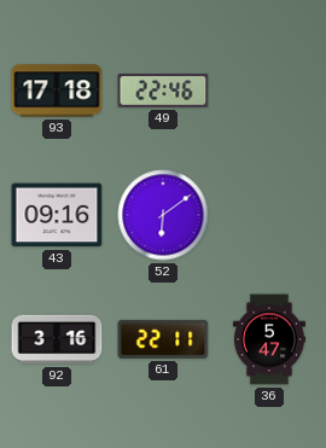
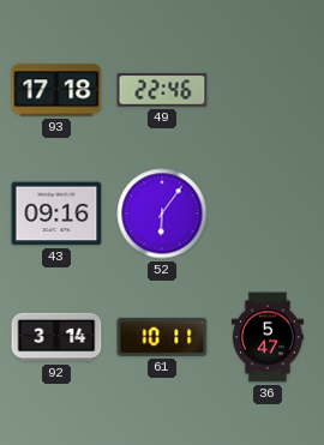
52: 6:09 -> 6:06
92: 3:16 -> 3:14
61: 22:11 -> 10:11
